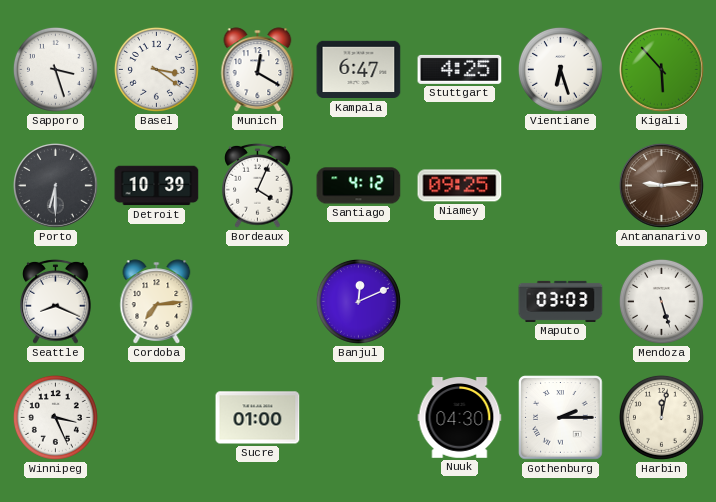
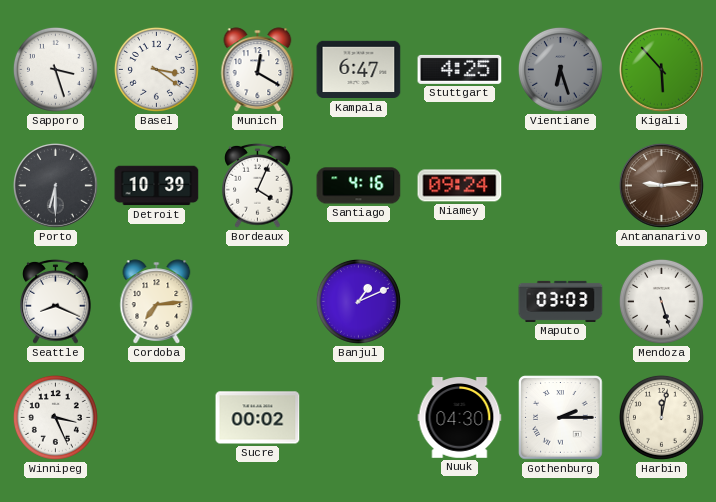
Vientiane dial: white -> grey
Santiago: 4:12 -> 4:16
Niamey: 09:25 -> 09:24
Banjul: 12:11 -> 1:11
Sucre: 01:00 -> 00:02
